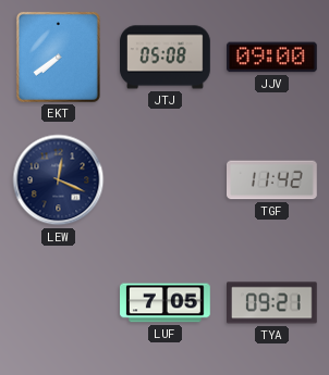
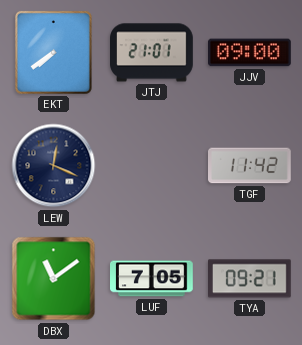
JTJ: 05:08 -> 21:01
DBX: none -> 11:09
